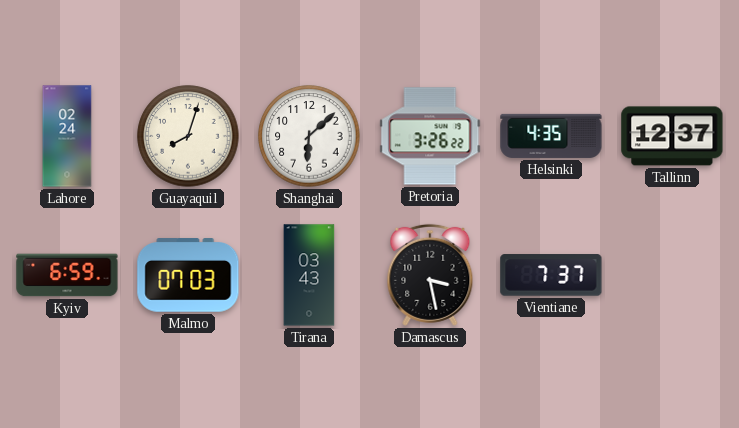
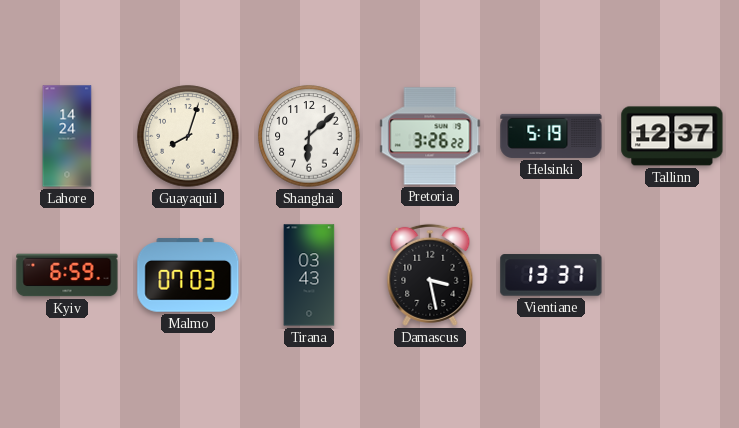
Lahore: 02:24 -> 14:24
Helsinki: 4:35 -> 5:19
Vientiane: 7:37 -> 13:37
